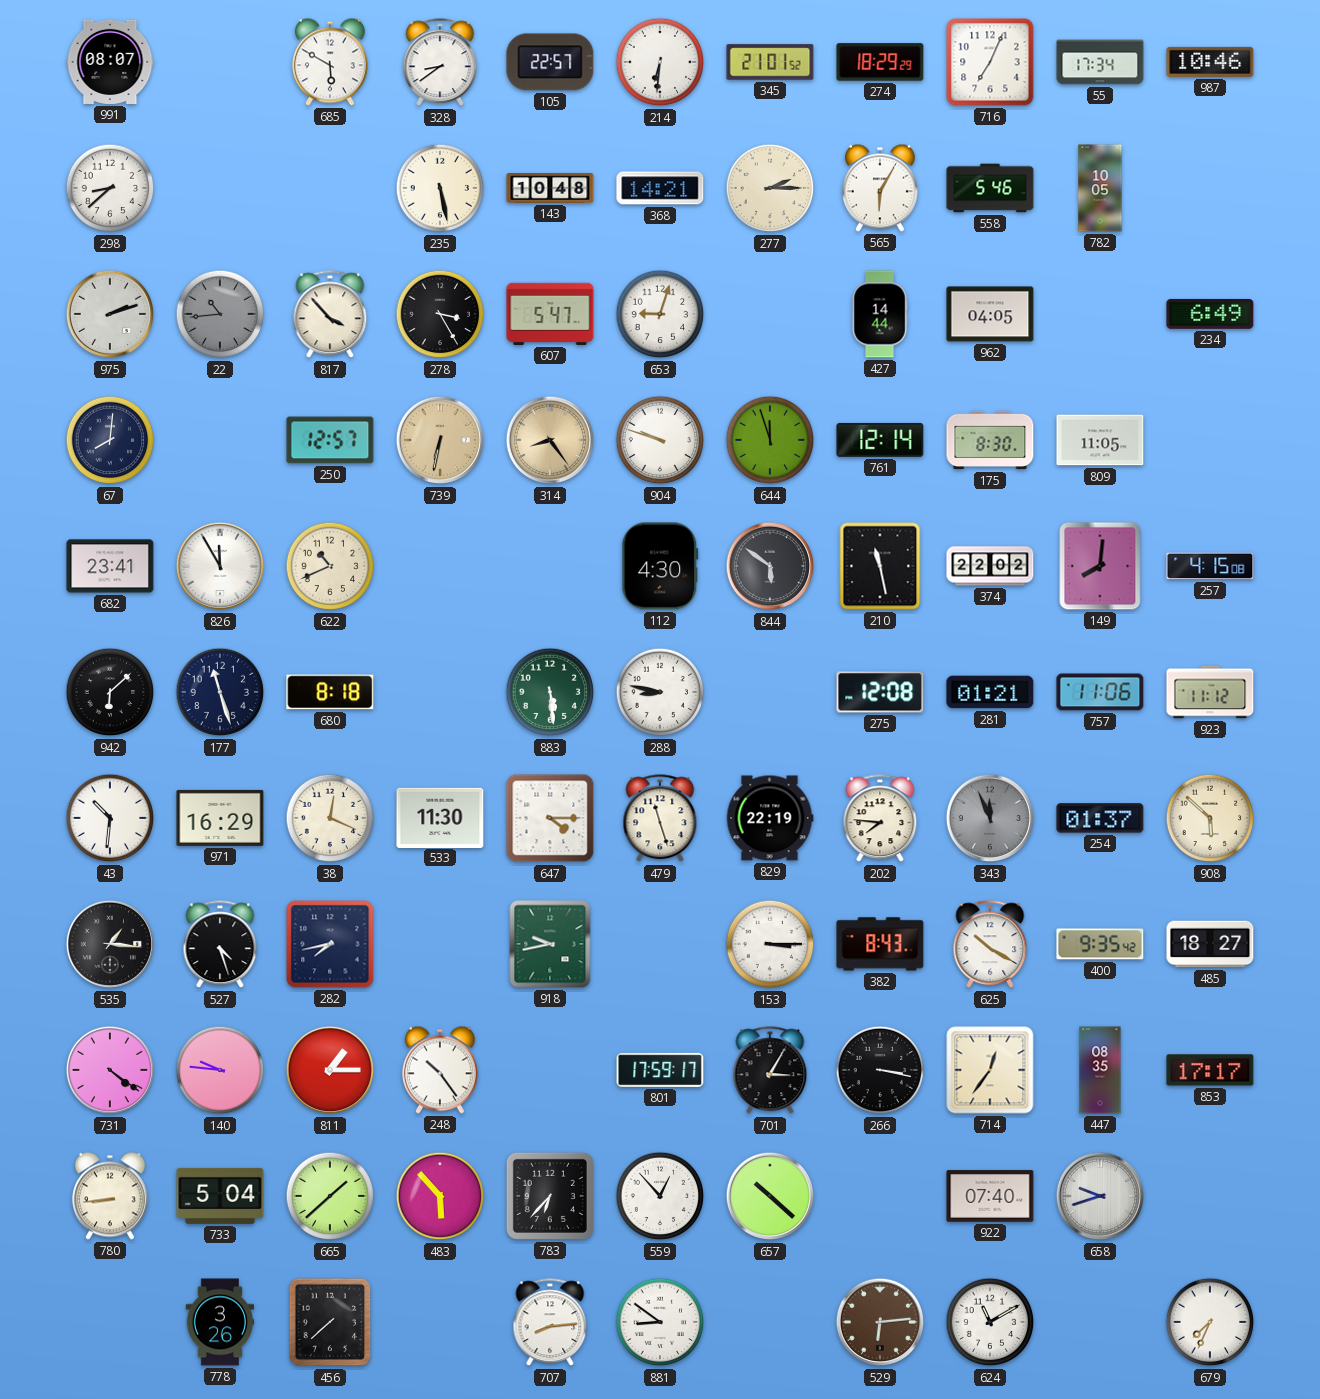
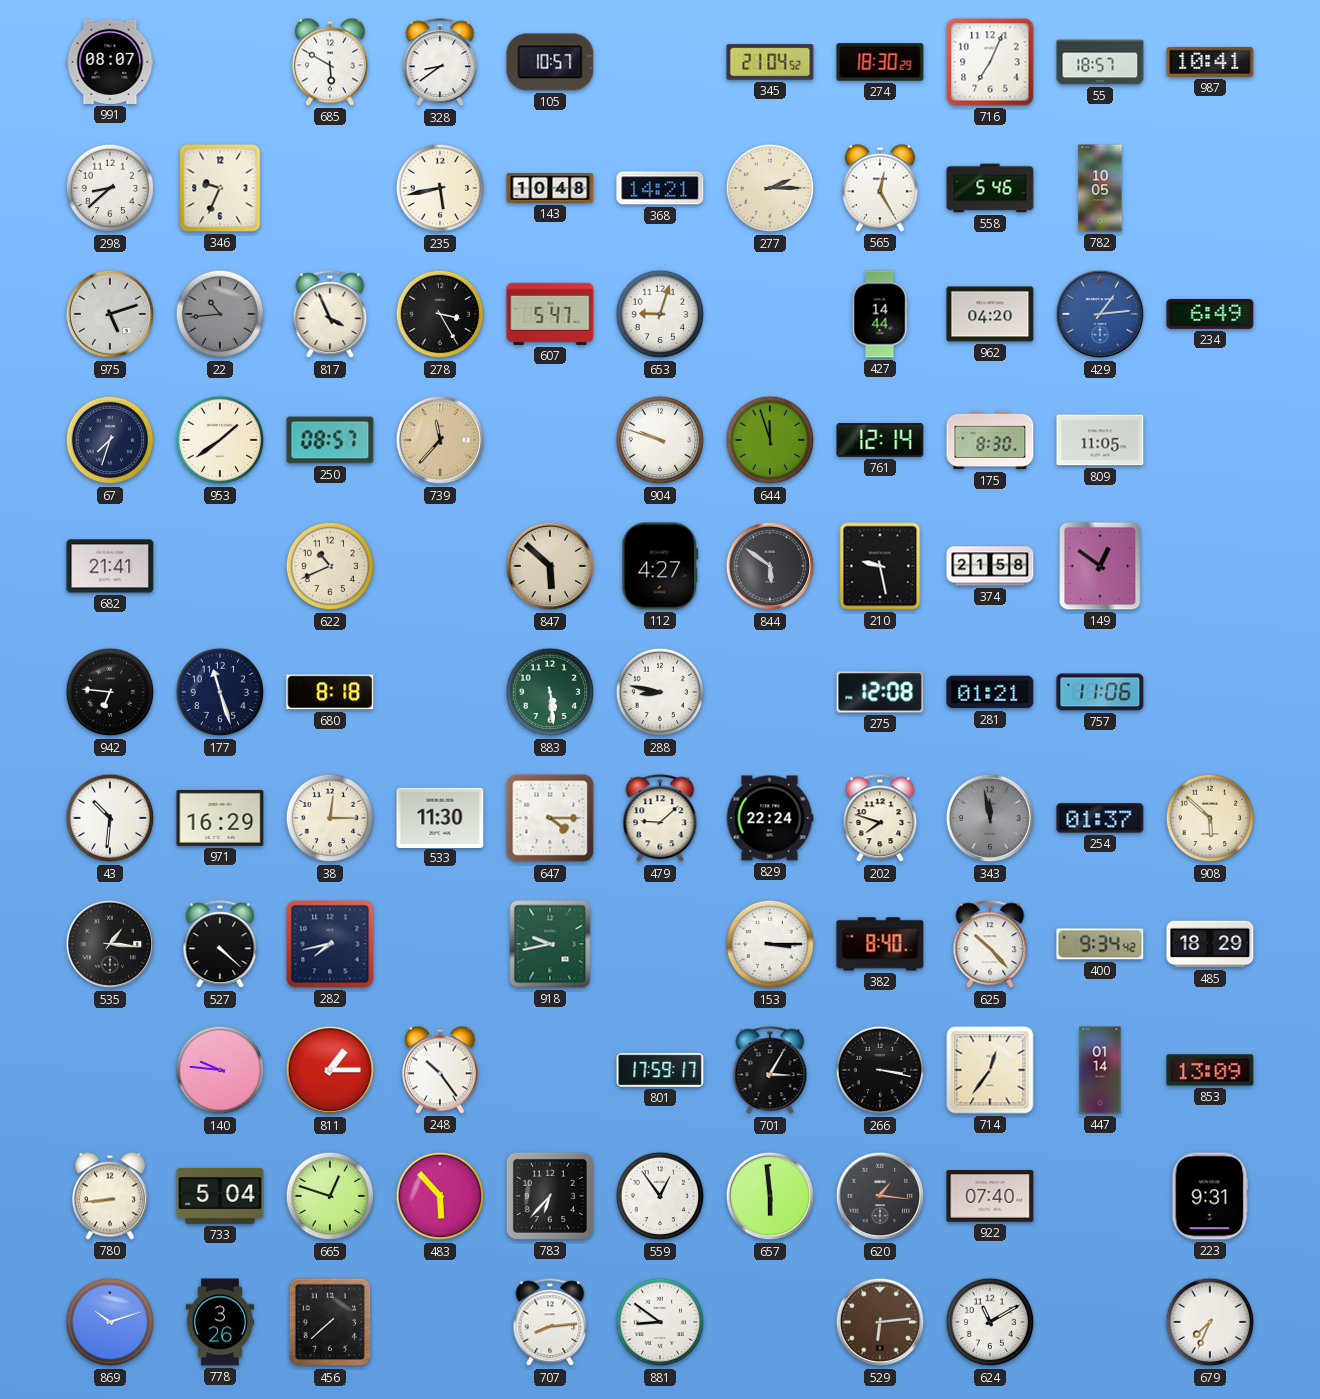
105: 22:57 -> 10:57
214: 6:31 -> none
345: 21:01 -> 21:04
274: 18:29 -> 18:30
55: 17:34 -> 18:57
987: 10:46 -> 10:41
346: none -> 9:34
235: 5:28 -> 5:43
565: 6:05 -> 12:25
975: 2:12 -> 5:12
817: 3:53 -> 3:56
962: 04:05 -> 04:20
429: none -> 1:14
67: 8:01 -> 7:33
953: none -> 1:39
250: 12:57 -> 08:57
739: 6:32 -> 11:37
314: 8:24 -> none
682: 23:41 -> 21:41
826: 11:55 -> none
847: none -> 5:52
112: 4:30 -> 4:27
210: 11:28 -> 9:28
374: 22:02 -> 21:58
149: 8:01 -> 12:51
257: 4:15 -> none
942: 6:08 -> 6:46
923: 11:12 -> none
38: 12:19 -> 12:15
479: 11:27 -> 9:08
829: 22:19 -> 22:24
202: 7:46 -> 7:48
343: 11:56 -> 11:58
527: 4:27 -> 4:22
382: 8:43 -> 8:40
625: 10:20 -> 10:23
400: 9:35 -> 9:34
485: 18:27 -> 18:29
731: 4:21 -> none
447: 08:35 -> 01:14
853: 17:17 -> 13:09
665: 1:38 -> 12:48
559: 12:53 -> 12:54
657: 10:22 -> 5:59
620: none -> 1:16
658: 9:42 -> none
223: none -> 9:31
869: none -> 10:12
